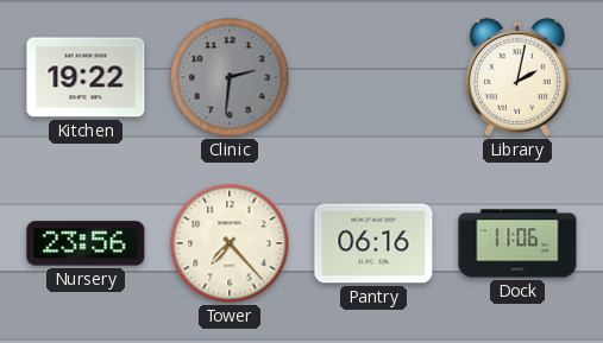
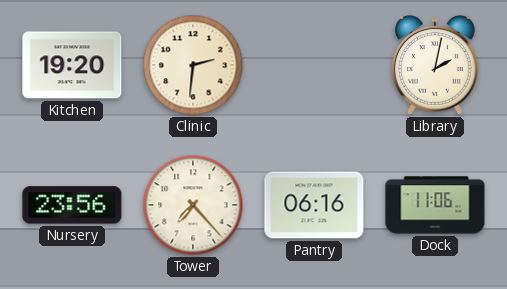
Kitchen: 19:22 -> 19:20
Clinic dial: grey -> cream
